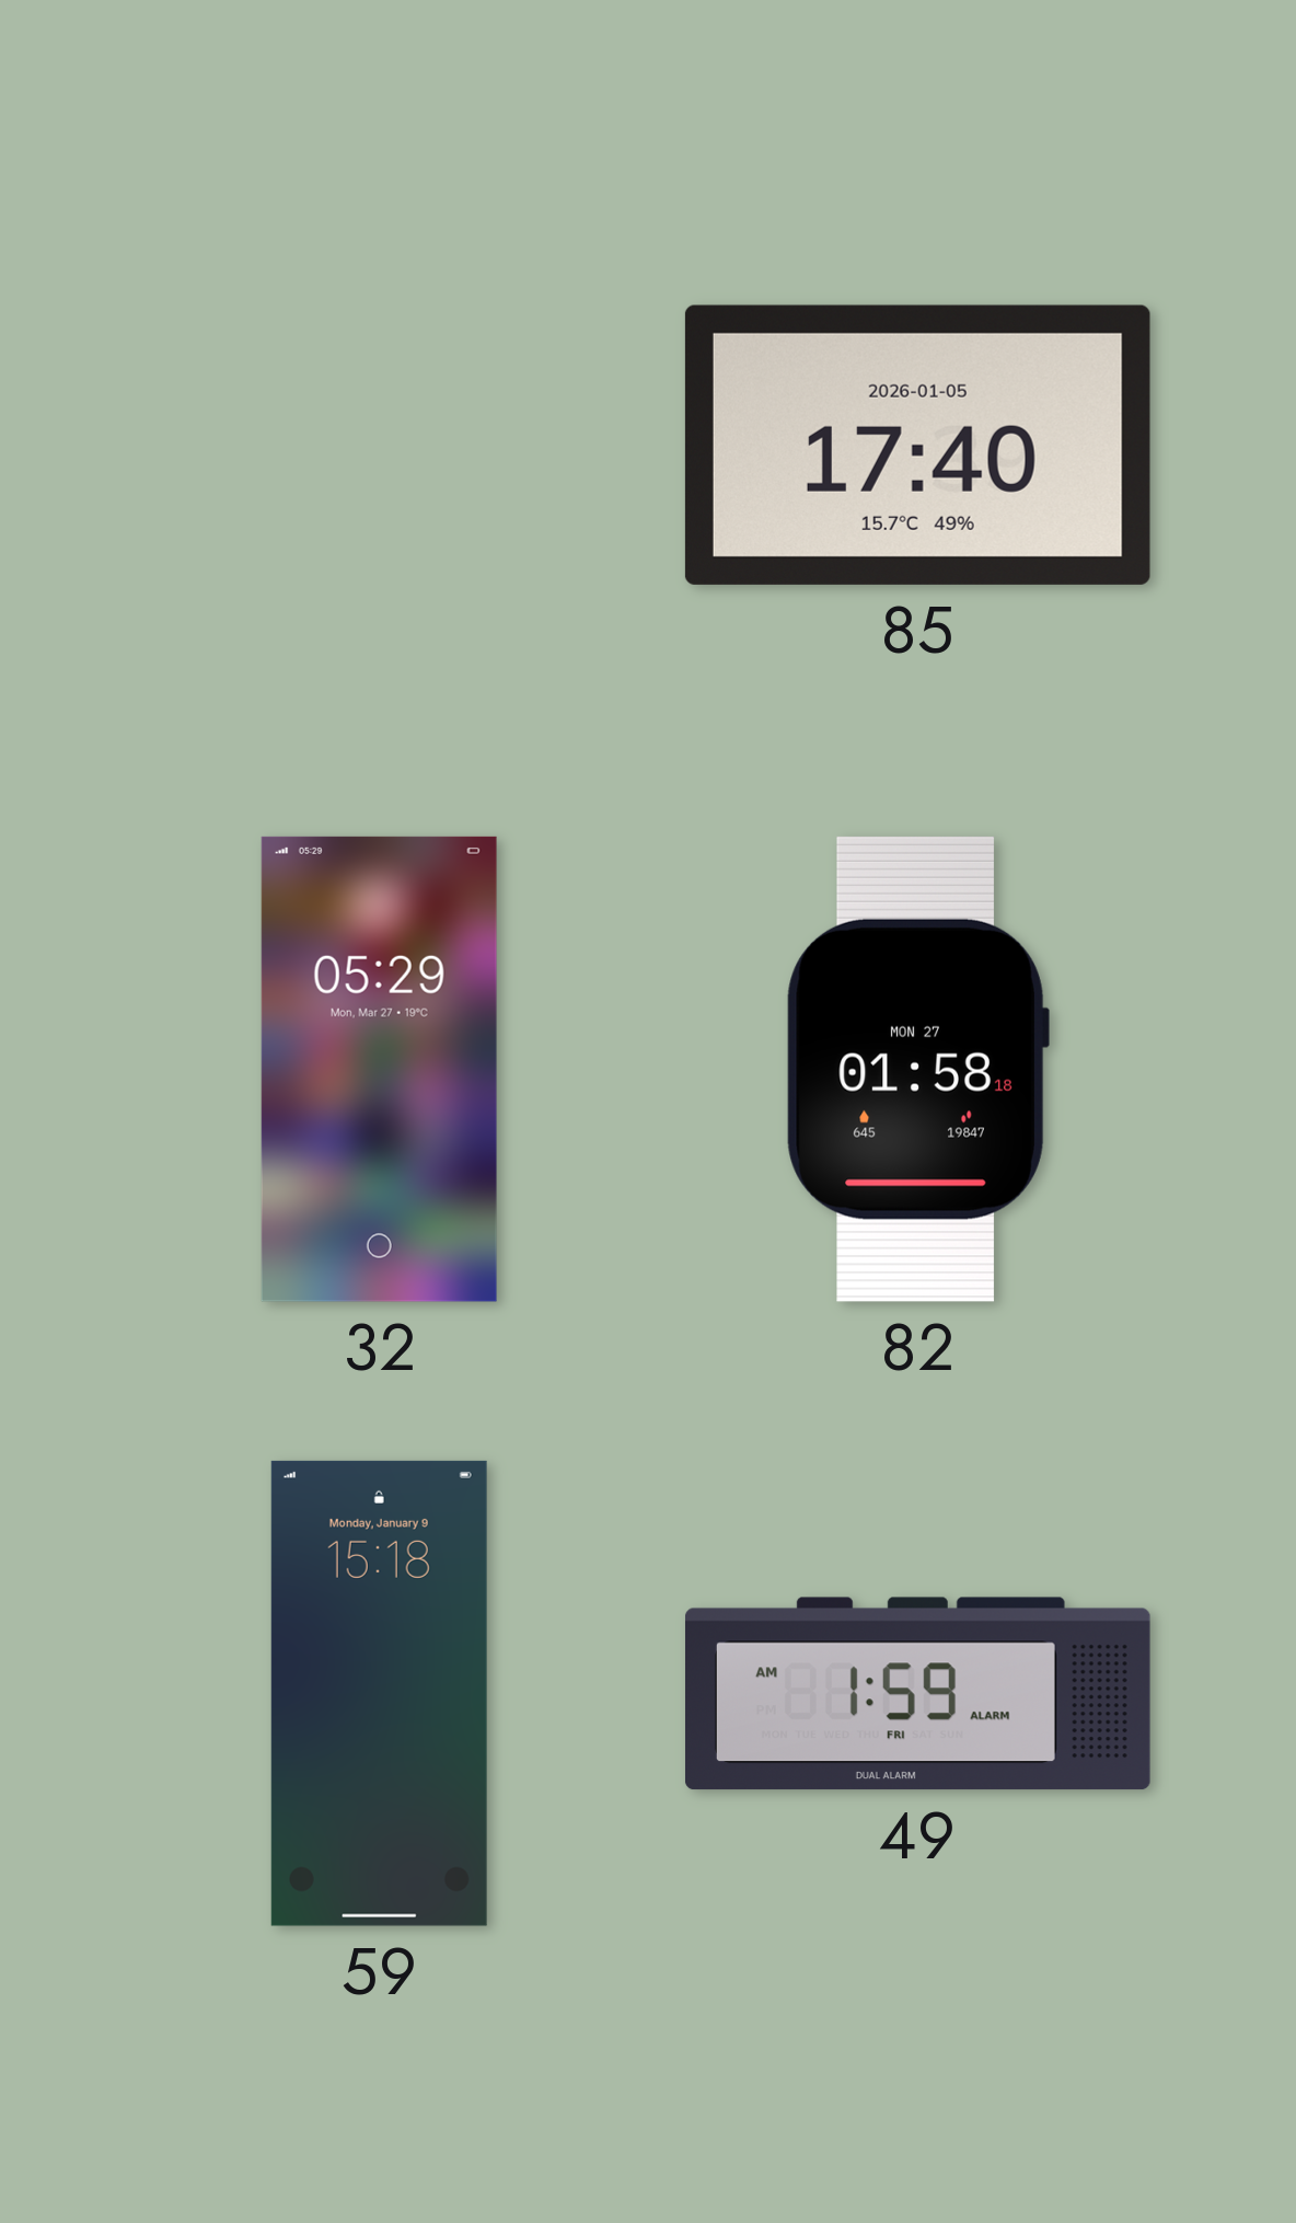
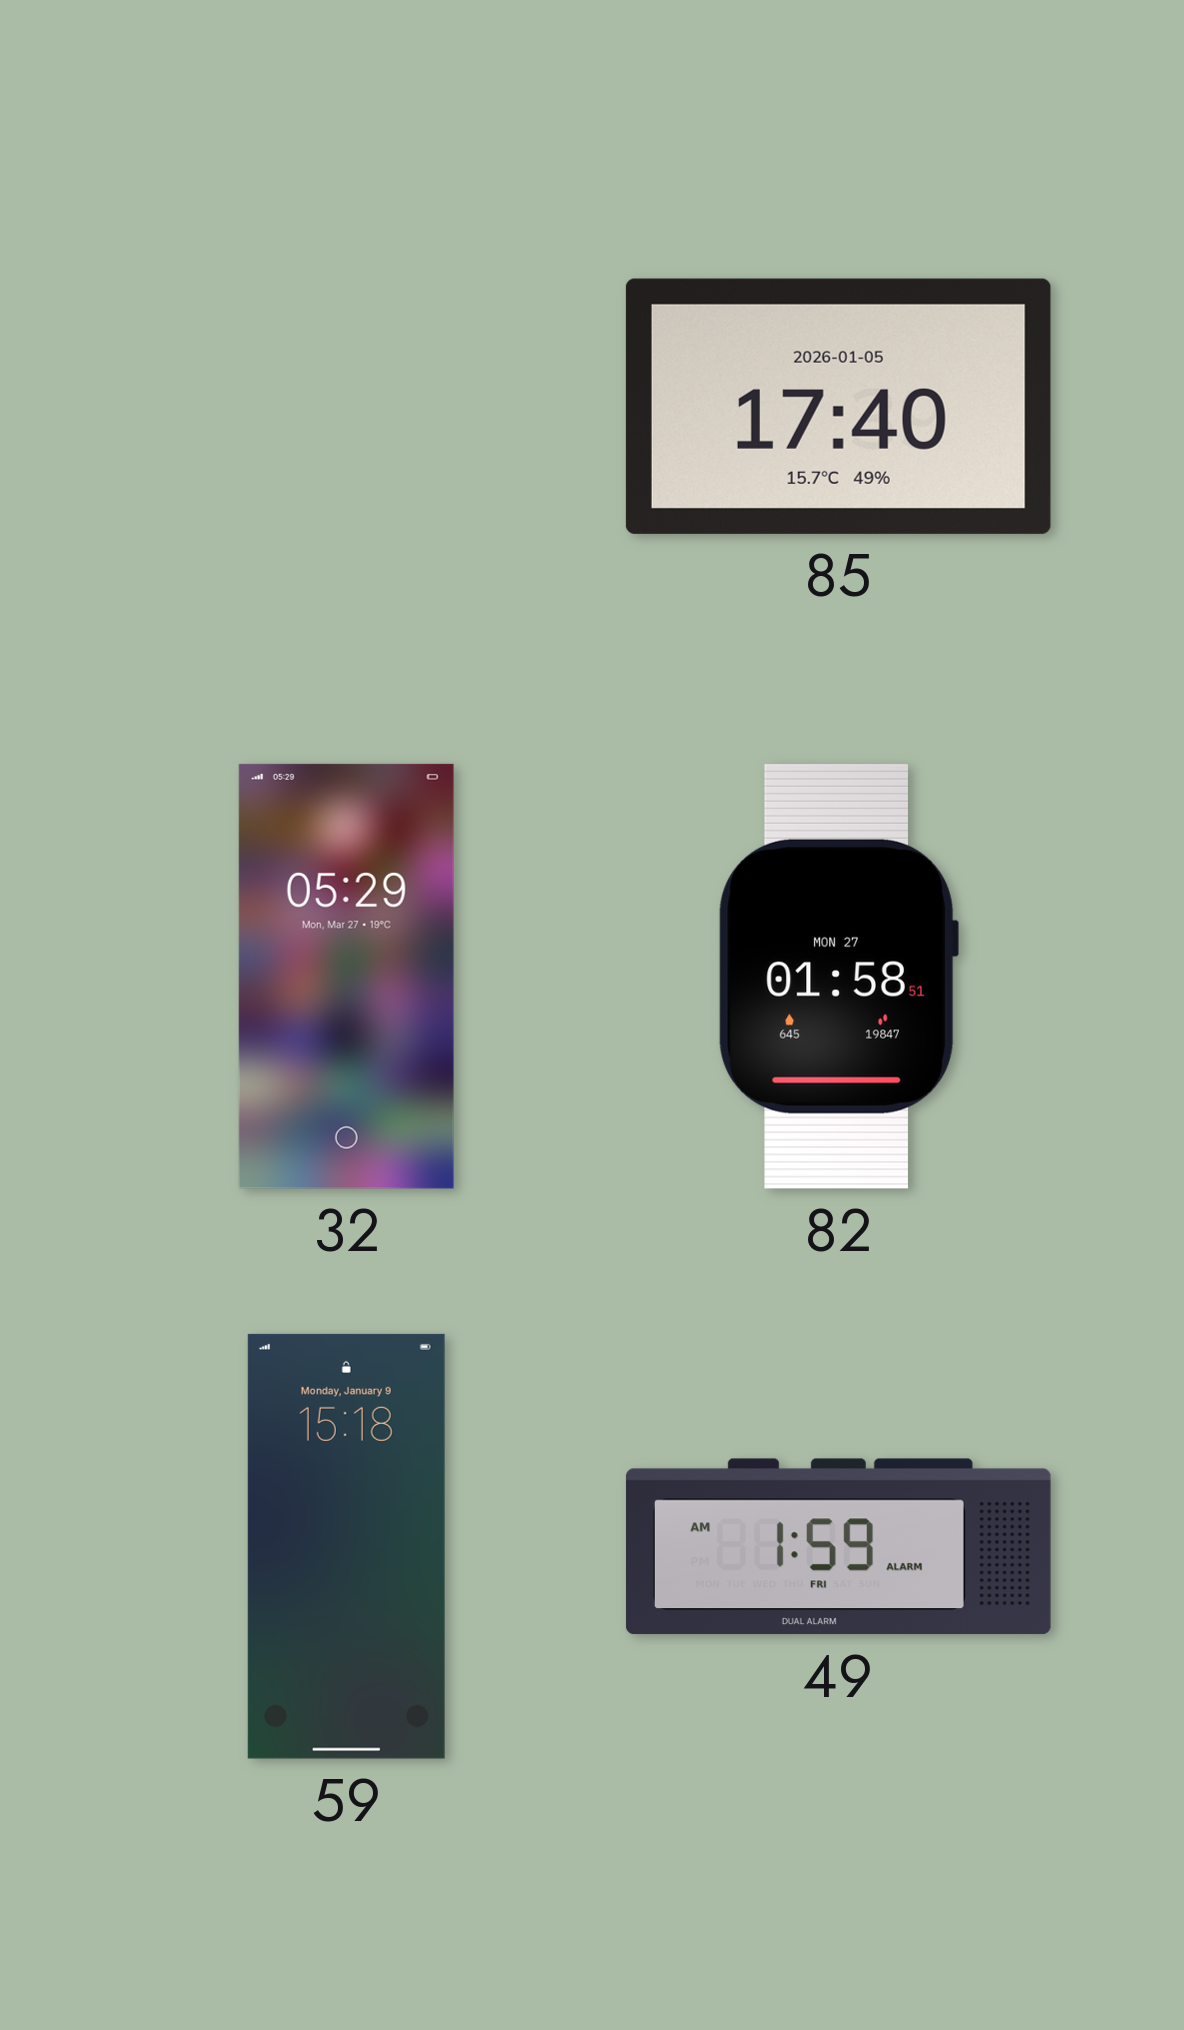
82: 01:58:18 -> 01:58:51
